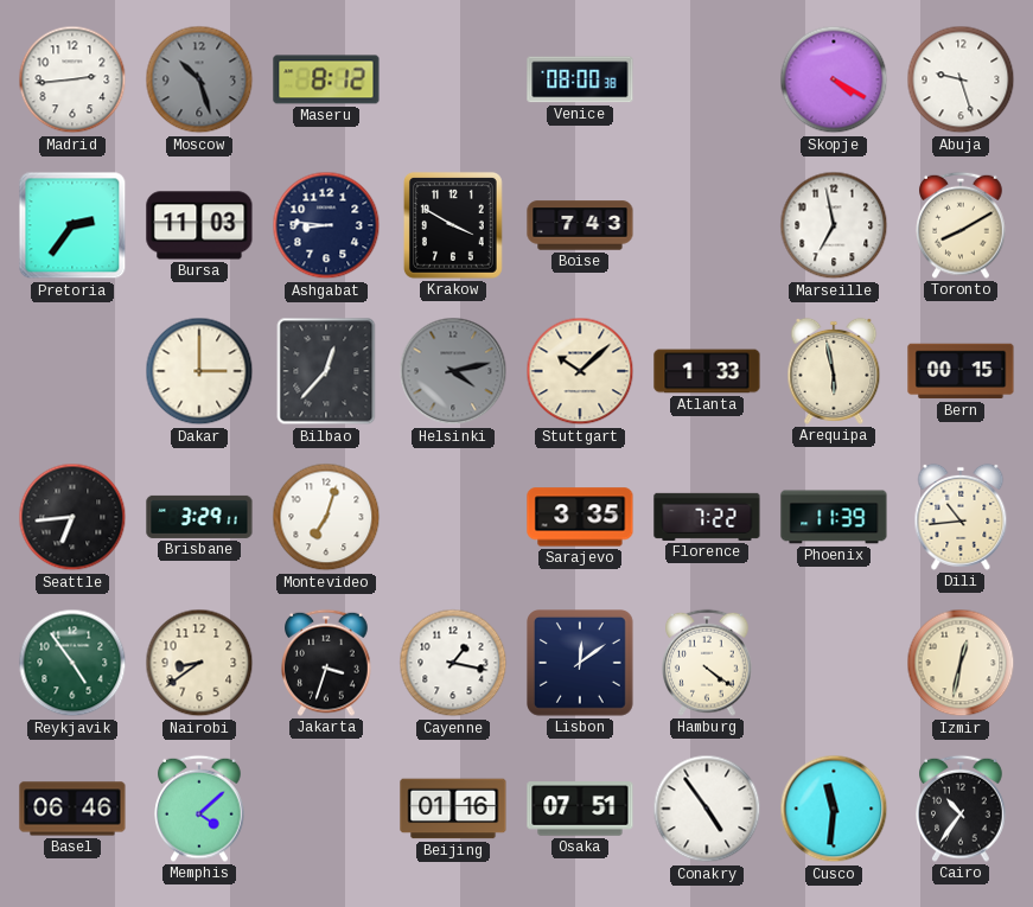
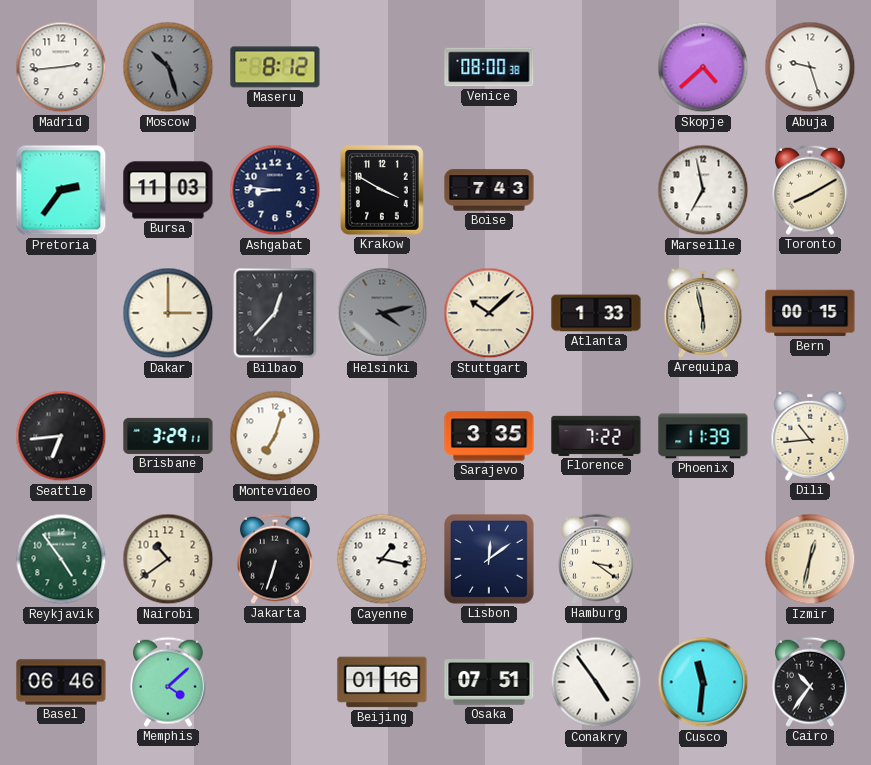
Skopje: 4:20 -> 4:38
Nairobi: 8:39 -> 10:39
Jakarta: 3:33 -> 6:33
Hamburg: 4:21 -> 3:21
